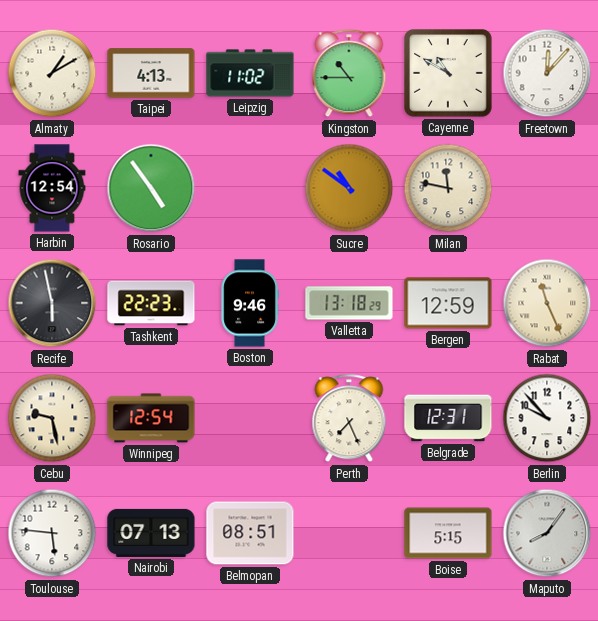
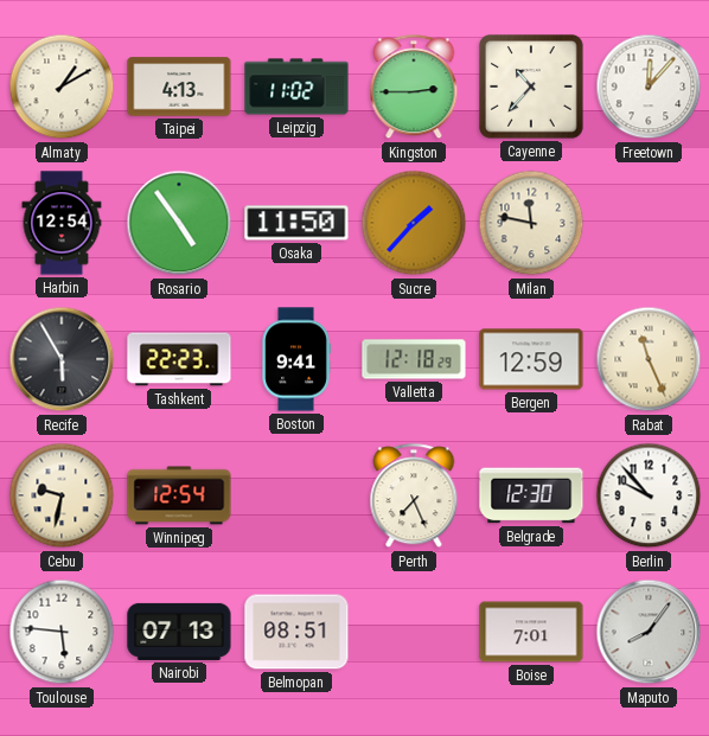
Kingston: 10:45 -> 2:45
Cayenne: 10:50 -> 10:37
Osaka: none -> 11:50
Sucre: 10:51 -> 1:37
Recife: 5:58 -> 5:55
Boston: 9:46 -> 9:41
Valletta: 13:18 -> 12:18
Cebu: 9:28 -> 9:32
Belgrade: 12:31 -> 12:30
Boise: 5:15 -> 7:01
